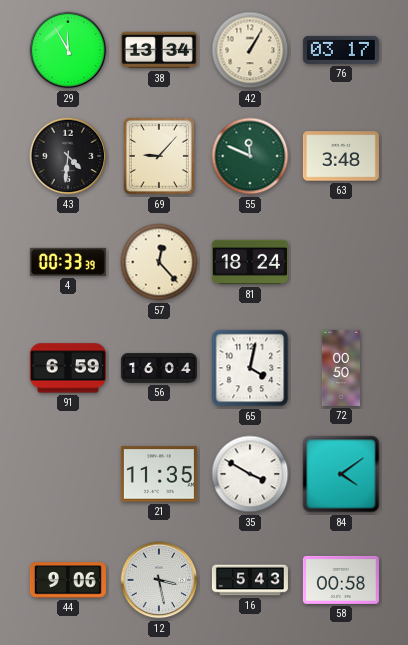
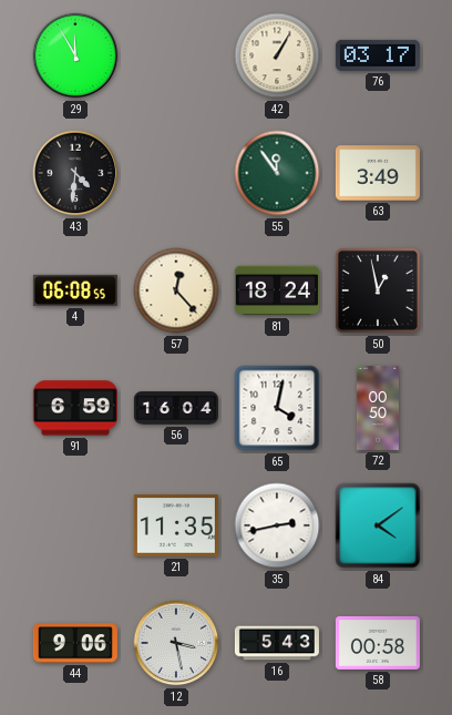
38: 13:34 -> none
69: 9:07 -> none
55: 11:49 -> 11:54
63: 3:48 -> 3:49
4: 00:33 -> 06:08
50: none -> 12:58
35: 3:50 -> 2:43
